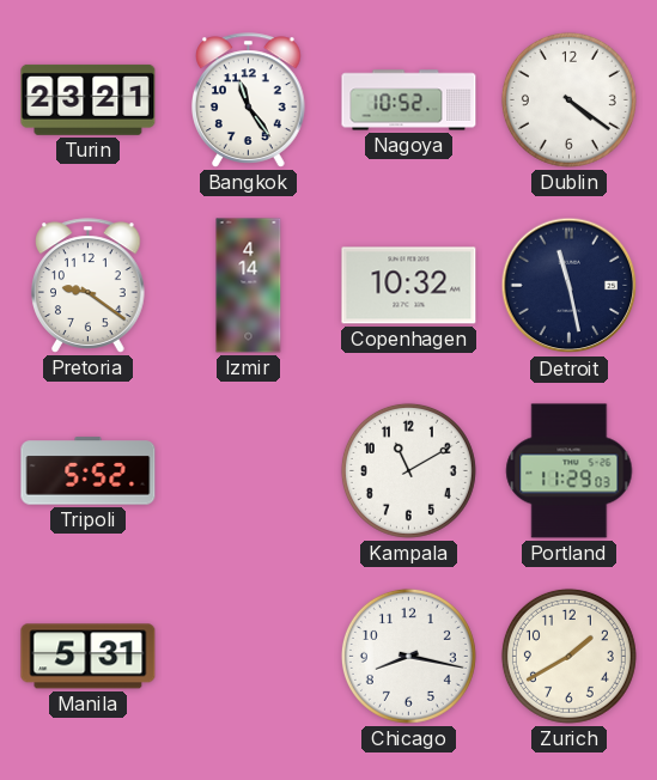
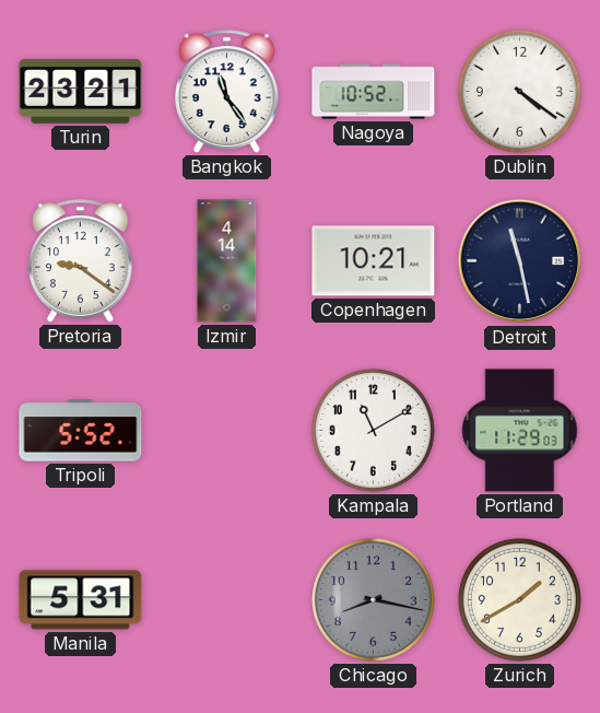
Copenhagen: 10:32 -> 10:21
Chicago dial: white -> grey
